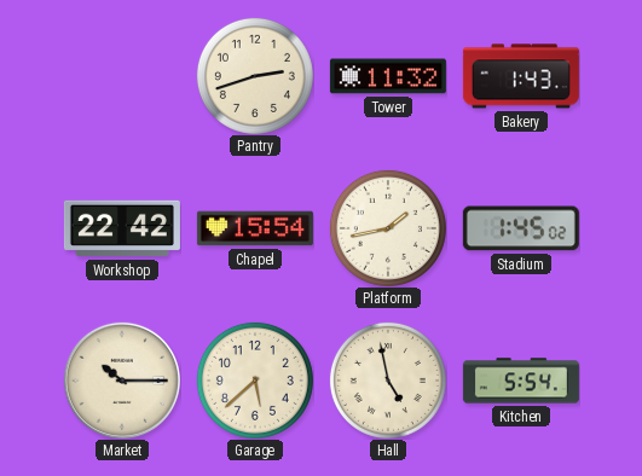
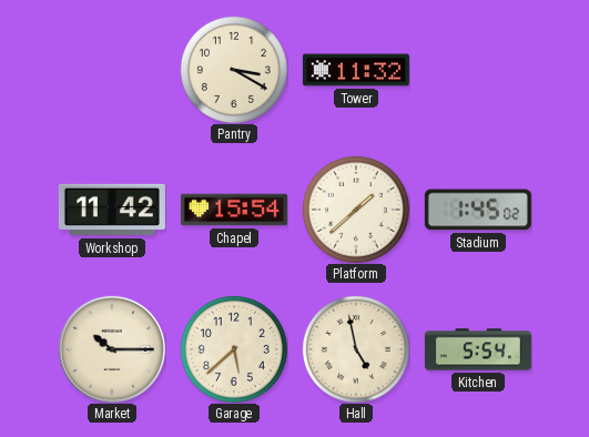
Pantry: 2:42 -> 3:20
Bakery: 1:43 -> none
Workshop: 22:42 -> 11:42
Platform: 1:43 -> 1:38
